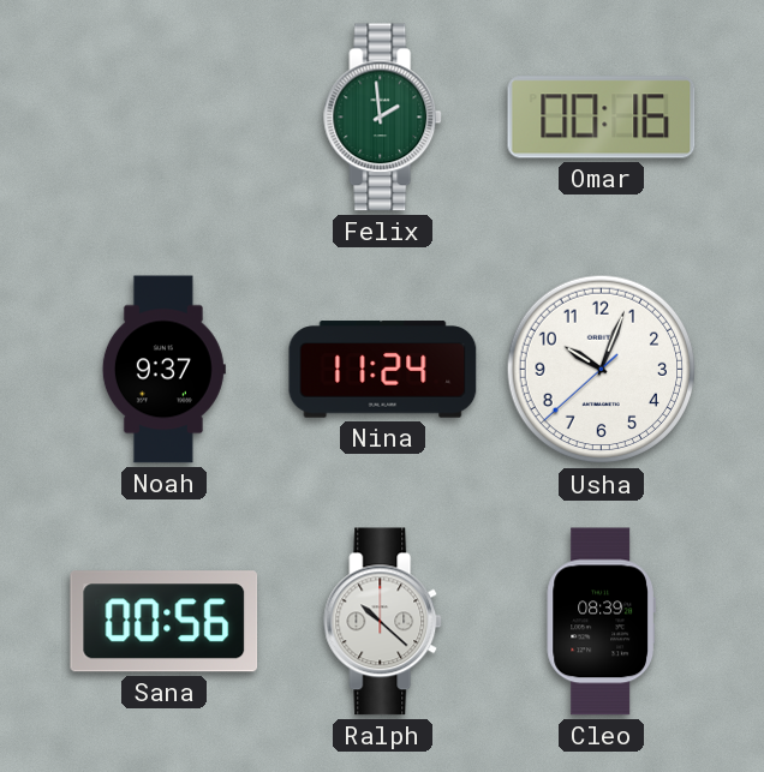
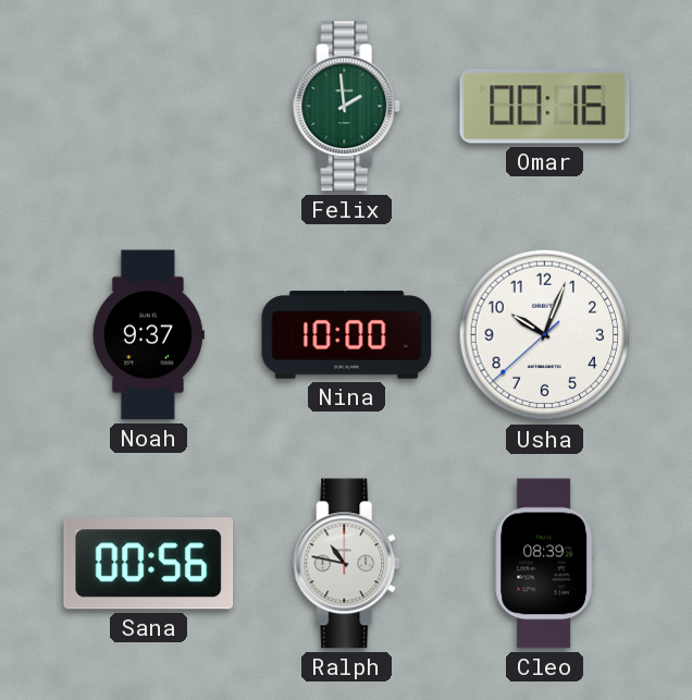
Nina: 11:24 -> 10:00
Ralph: 10:22 -> 10:47
